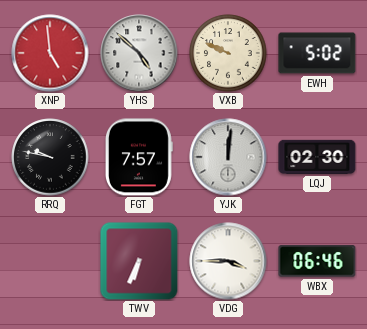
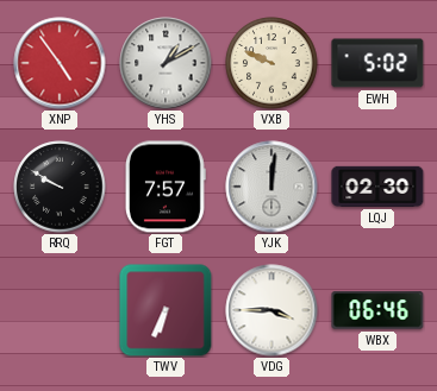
XNP: 4:59 -> 4:54
YHS: 4:52 -> 1:10
RRQ: 9:47 -> 9:50
